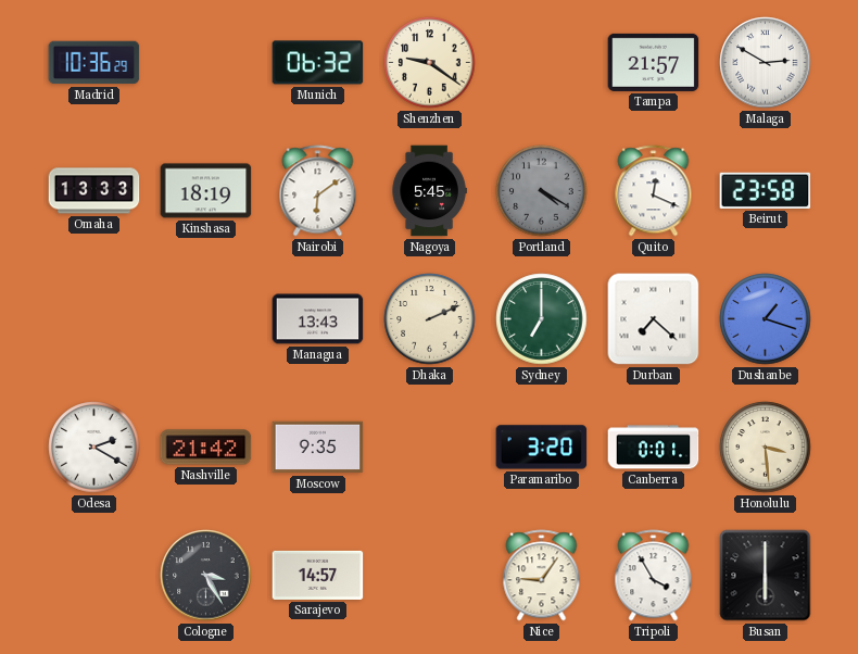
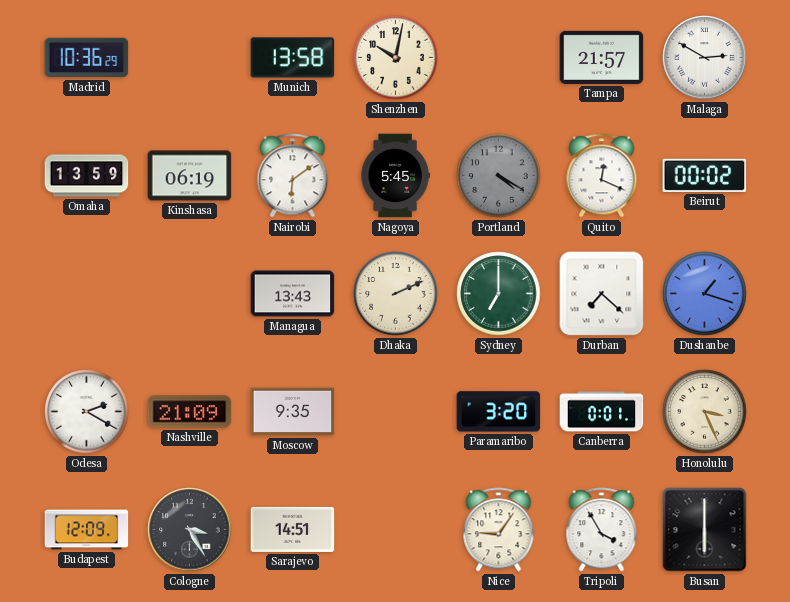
Munich: 06:32 -> 13:58
Shenzhen: 9:21 -> 10:02
Omaha: 13:33 -> 13:59
Kinshasa: 18:19 -> 06:19
Beirut: 23:58 -> 00:02
Nashville: 21:42 -> 21:09
Honolulu: 3:29 -> 3:26
Budapest: none -> 12:09
Sarajevo: 14:57 -> 14:51
